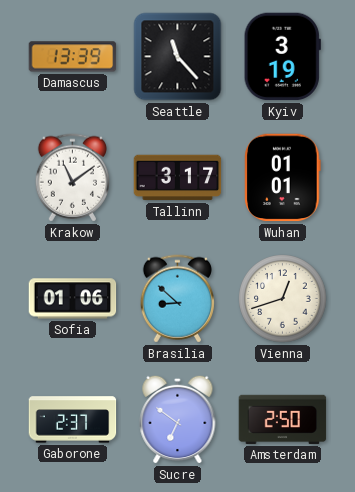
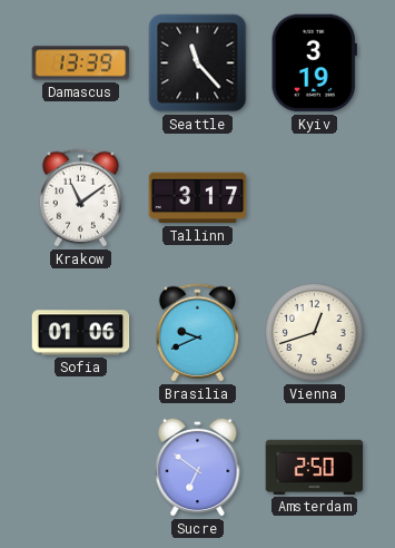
Wuhan: 01:01 -> none
Brasilia: 8:52 -> 9:41
Gaborone: 2:37 -> none
